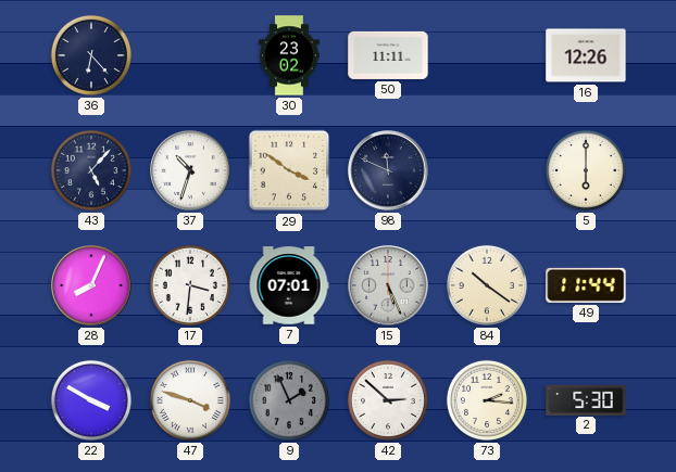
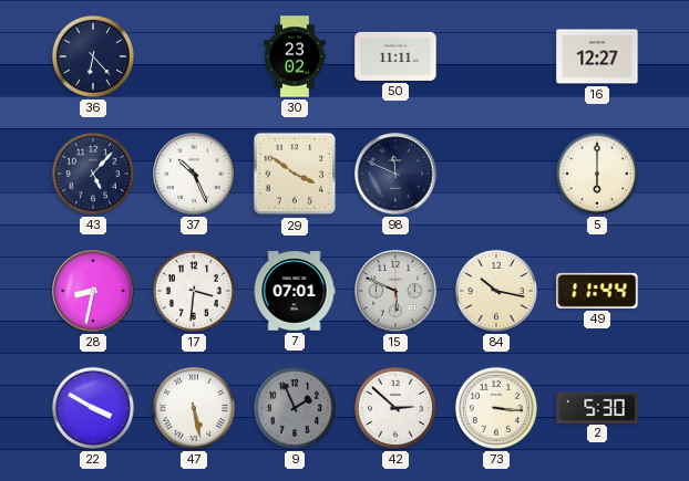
16: 12:26 -> 12:27
37: 10:33 -> 10:26
28: 8:04 -> 8:32
15: 5:26 -> 5:49
84: 10:21 -> 10:17
47: 3:48 -> 5:28
73: 2:16 -> 3:16
